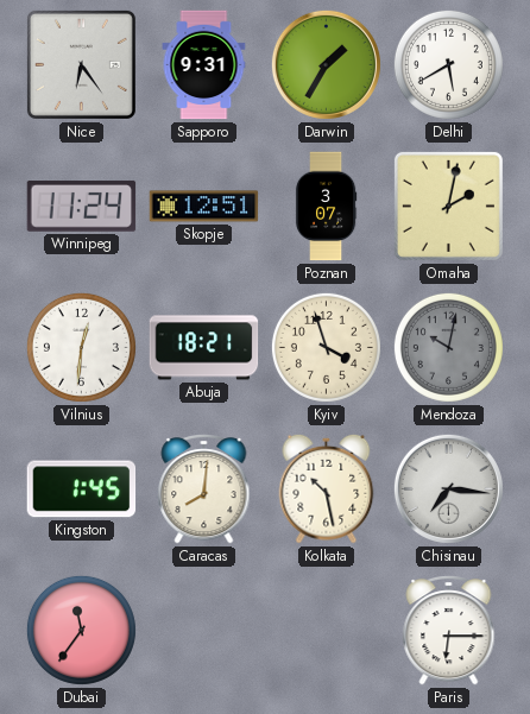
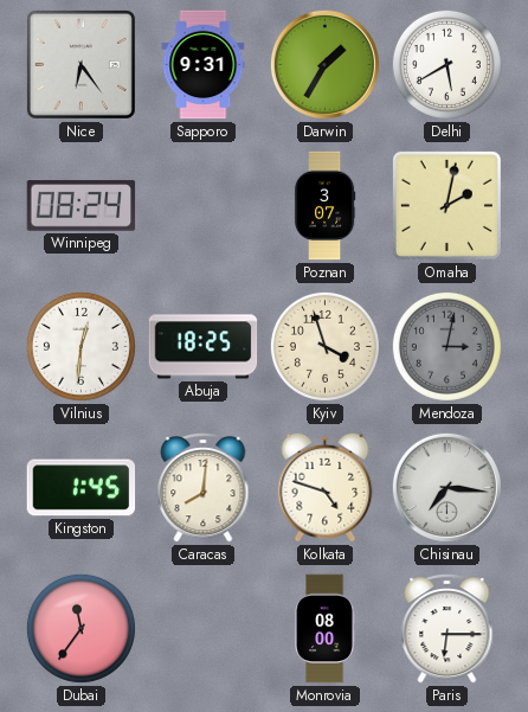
Winnipeg: 11:24 -> 08:24
Skopje: 12:51 -> none
Abuja: 18:21 -> 18:25
Mendoza: 10:02 -> 3:02
Kolkata: 10:28 -> 4:48
Monrovia: none -> 08:00
